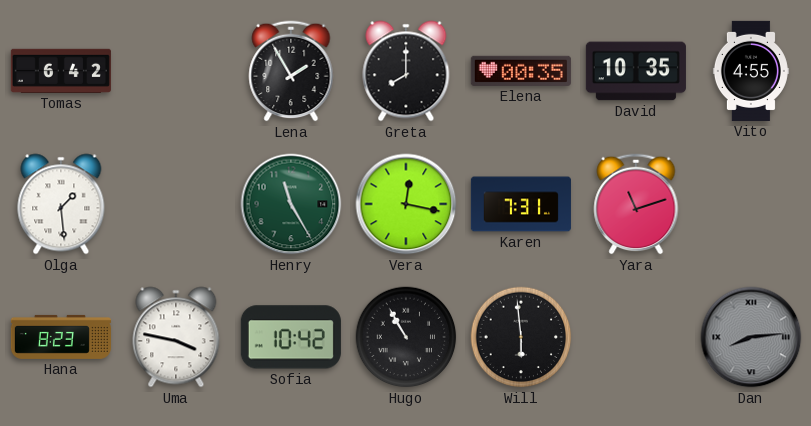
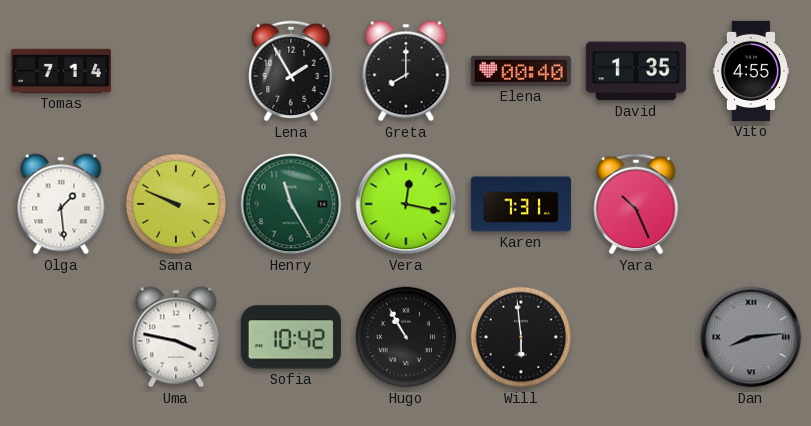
Tomas: 6:42 -> 7:14
Elena: 00:35 -> 00:40
David: 10:35 -> 1:35
Sana: none -> 9:49
Yara: 11:12 -> 10:26
Hana: 8:23 -> none
